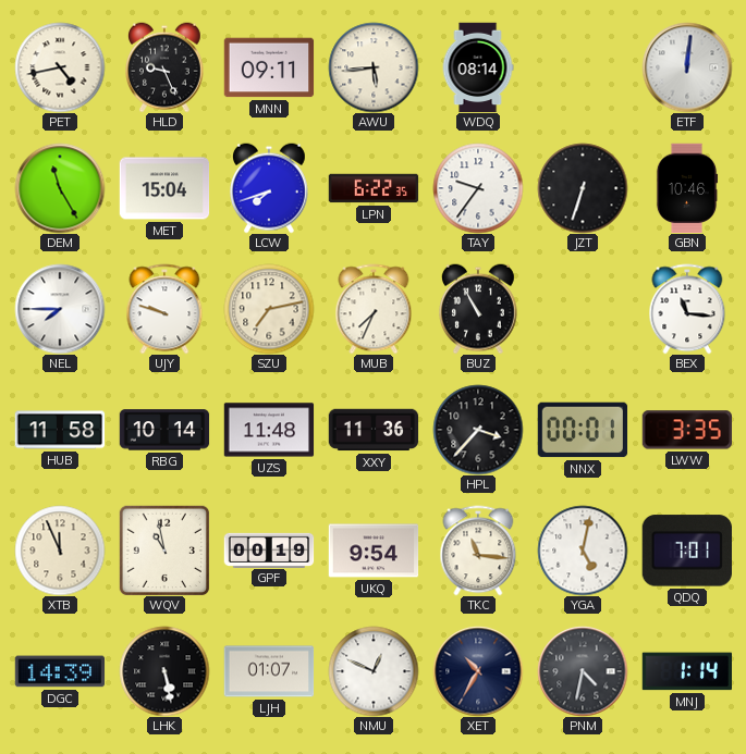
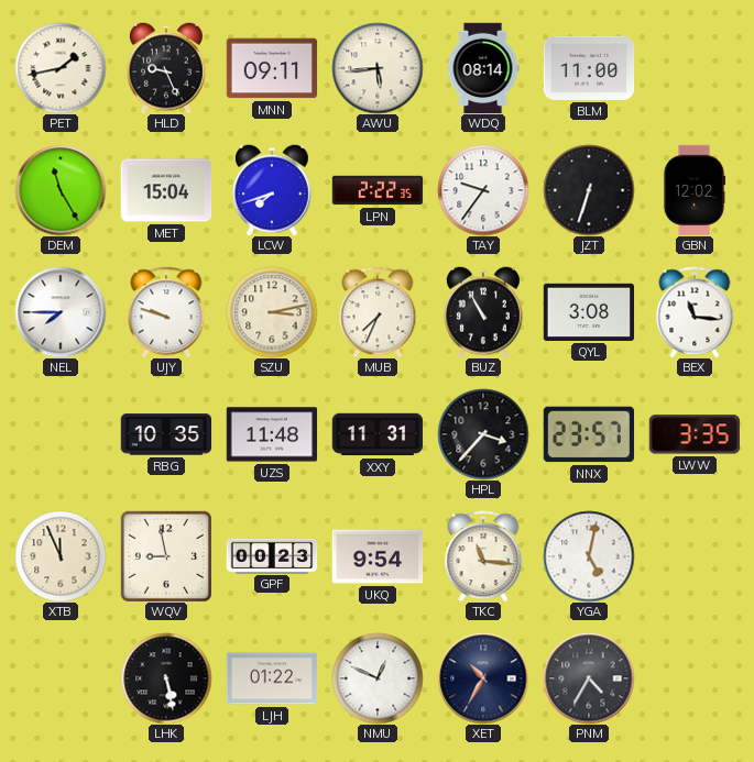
PET: 4:43 -> 1:43
BLM: none -> 11:00
ETF: 12:01 -> none
LPN: 6:22 -> 2:22
GBN: 10:46 -> 12:02
SZU: 7:13 -> 3:13
QYL: none -> 3:08
HUB: 11:58 -> none
RBG: 10:14 -> 10:35
XXY: 11:36 -> 11:31
NNX: 00:01 -> 23:57
WQV: 10:58 -> 8:58
GPF: 00:19 -> 00:23
QDQ: 7:01 -> none
DGC: 14:39 -> none
LJH: 01:07 -> 01:22
PNM: 4:32 -> 4:35
MNJ: 1:14 -> none
